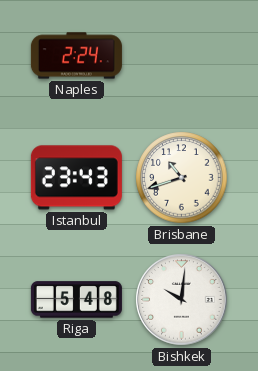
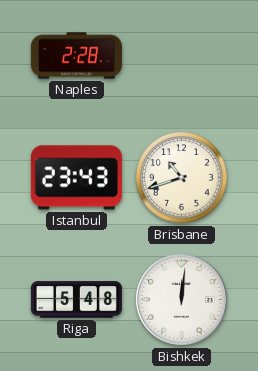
Naples: 2:24 -> 2:28
Bishkek: 10:01 -> 12:01
